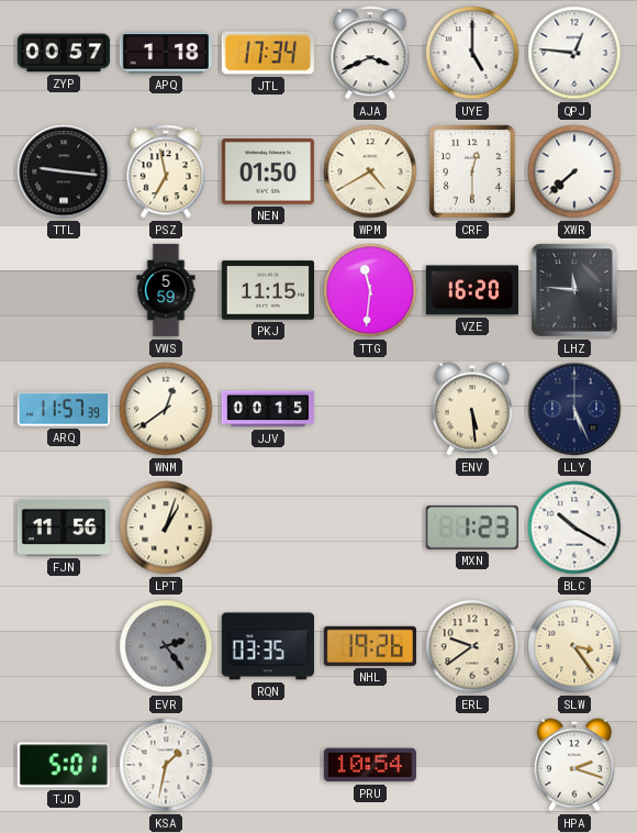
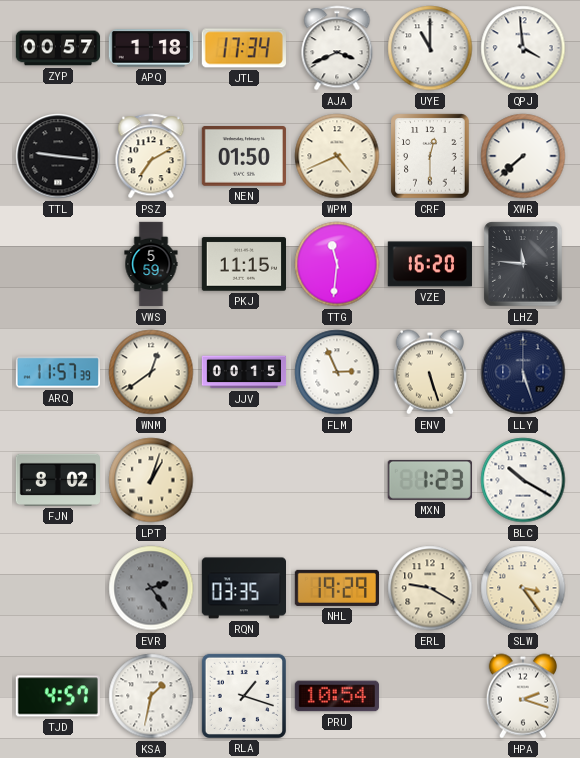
UYE: 5:00 -> 11:00
QPJ: 12:46 -> 3:59
PSZ: 6:58 -> 7:10
WPM: 4:40 -> 4:41
FLM: none -> 2:56
ENV: 5:29 -> 5:27
LLY: 5:26 -> 5:27
FJN: 11:56 -> 8:02
NHL: 19:26 -> 19:29
ERL: 9:39 -> 9:20
TJD: 5:01 -> 4:57
RLA: none -> 1:18
